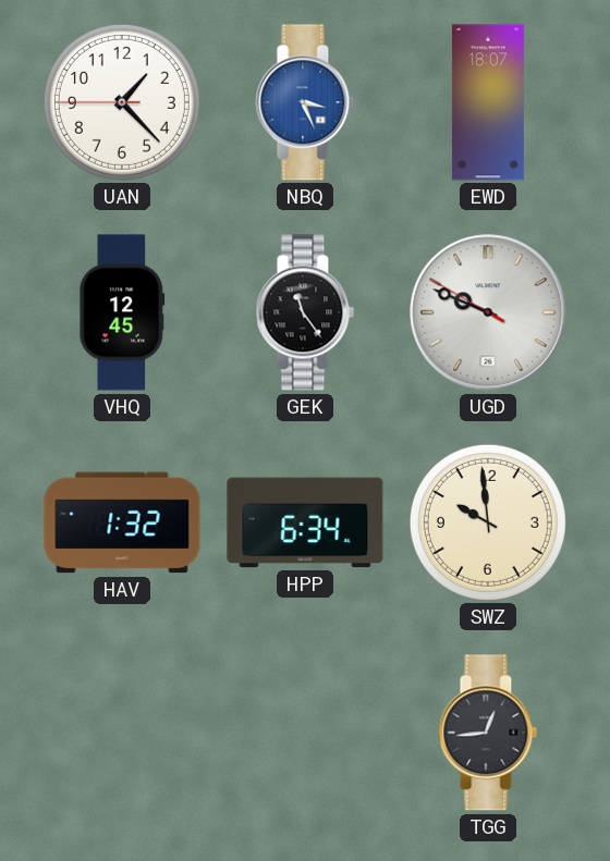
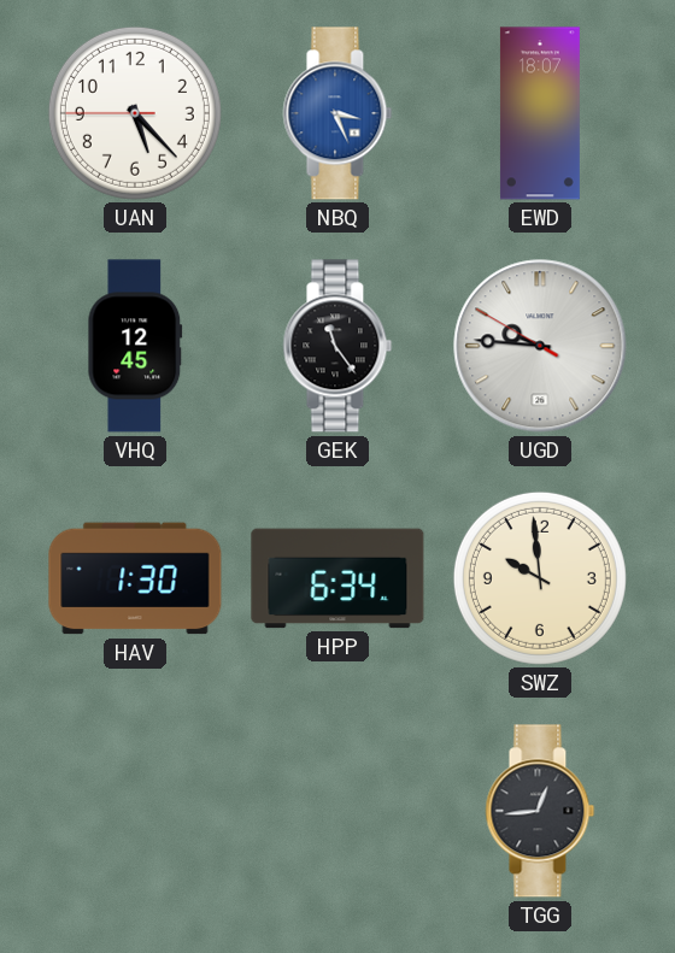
UAN: 1:22 -> 5:22
UGD: 9:48 -> 9:45
HAV: 1:32 -> 1:30
